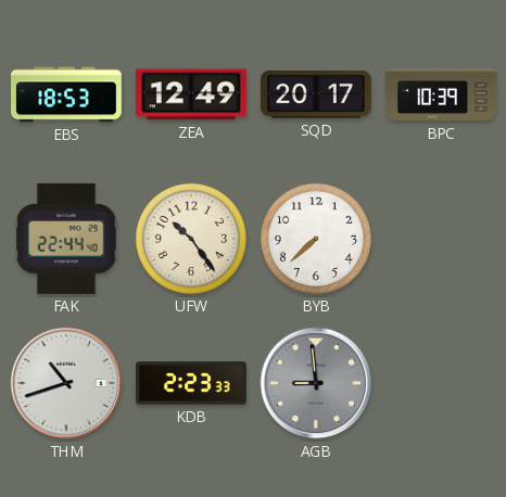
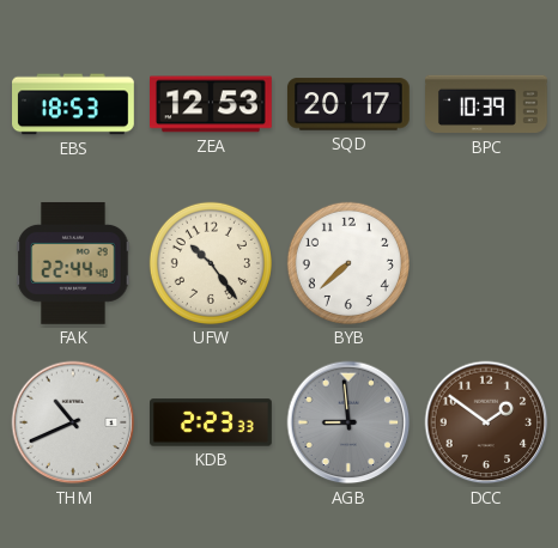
ZEA: 12:49 -> 12:53
THM: 10:42 -> 10:41
DCC: none -> 1:51
